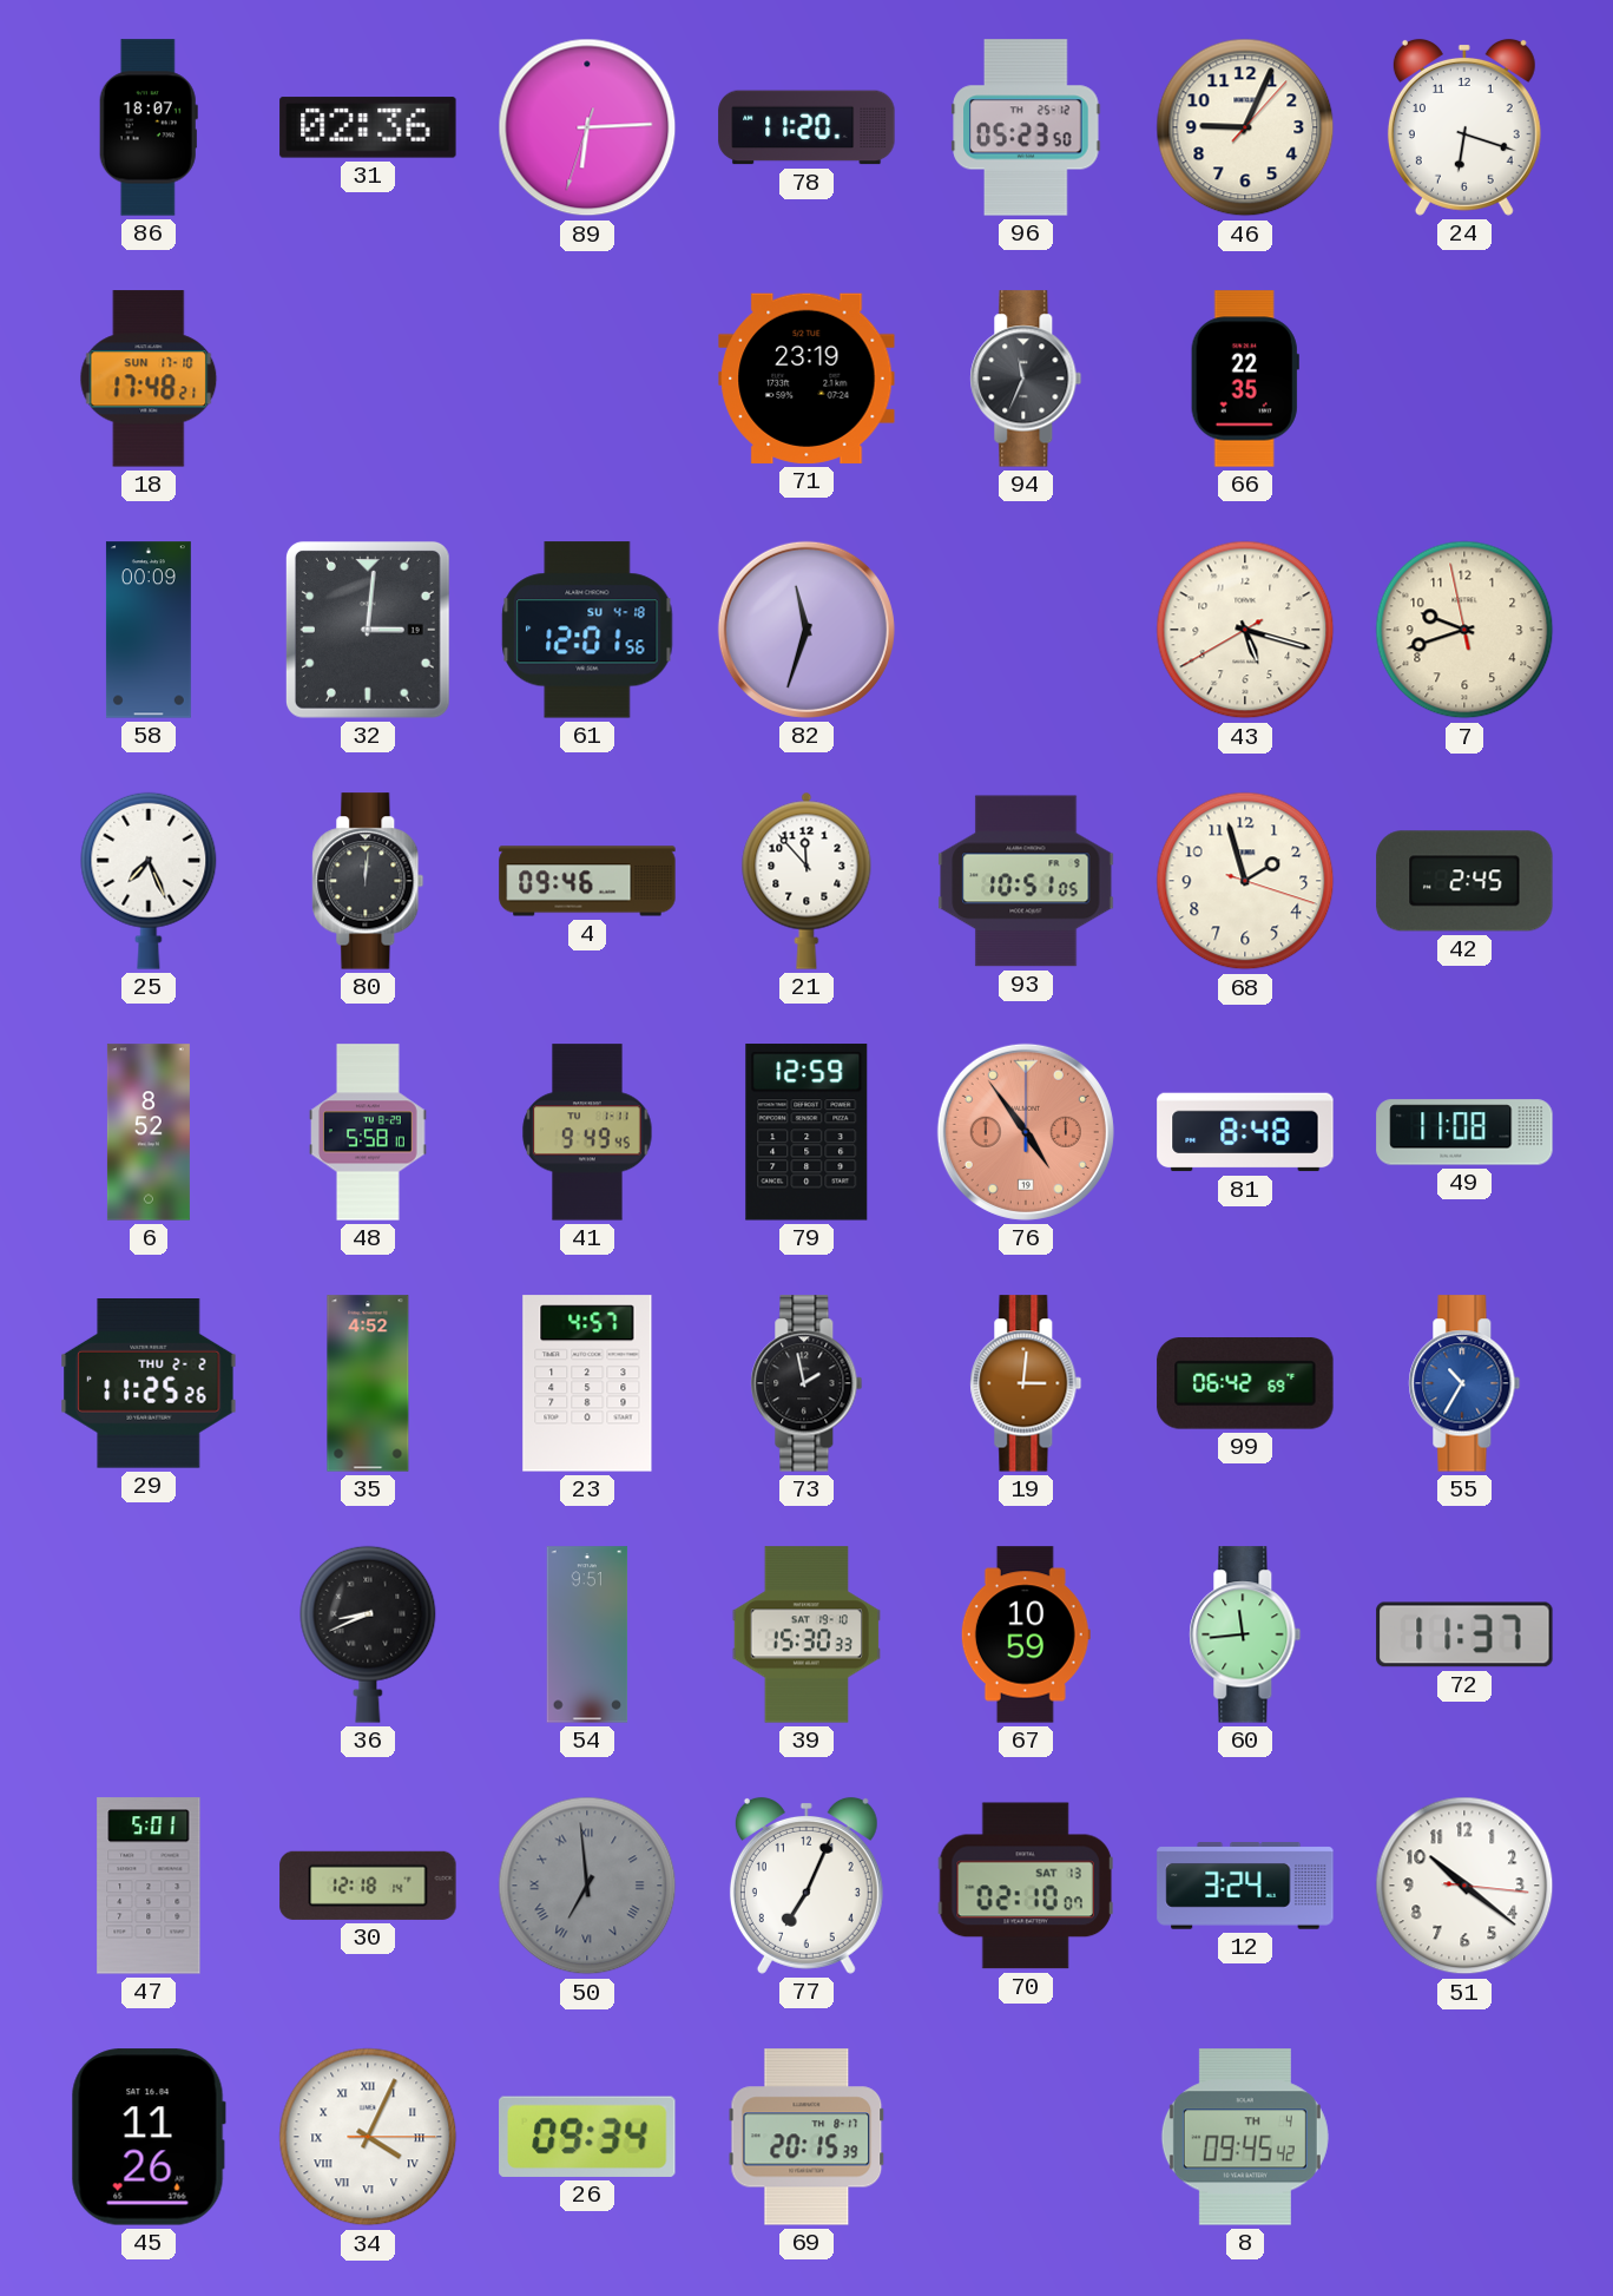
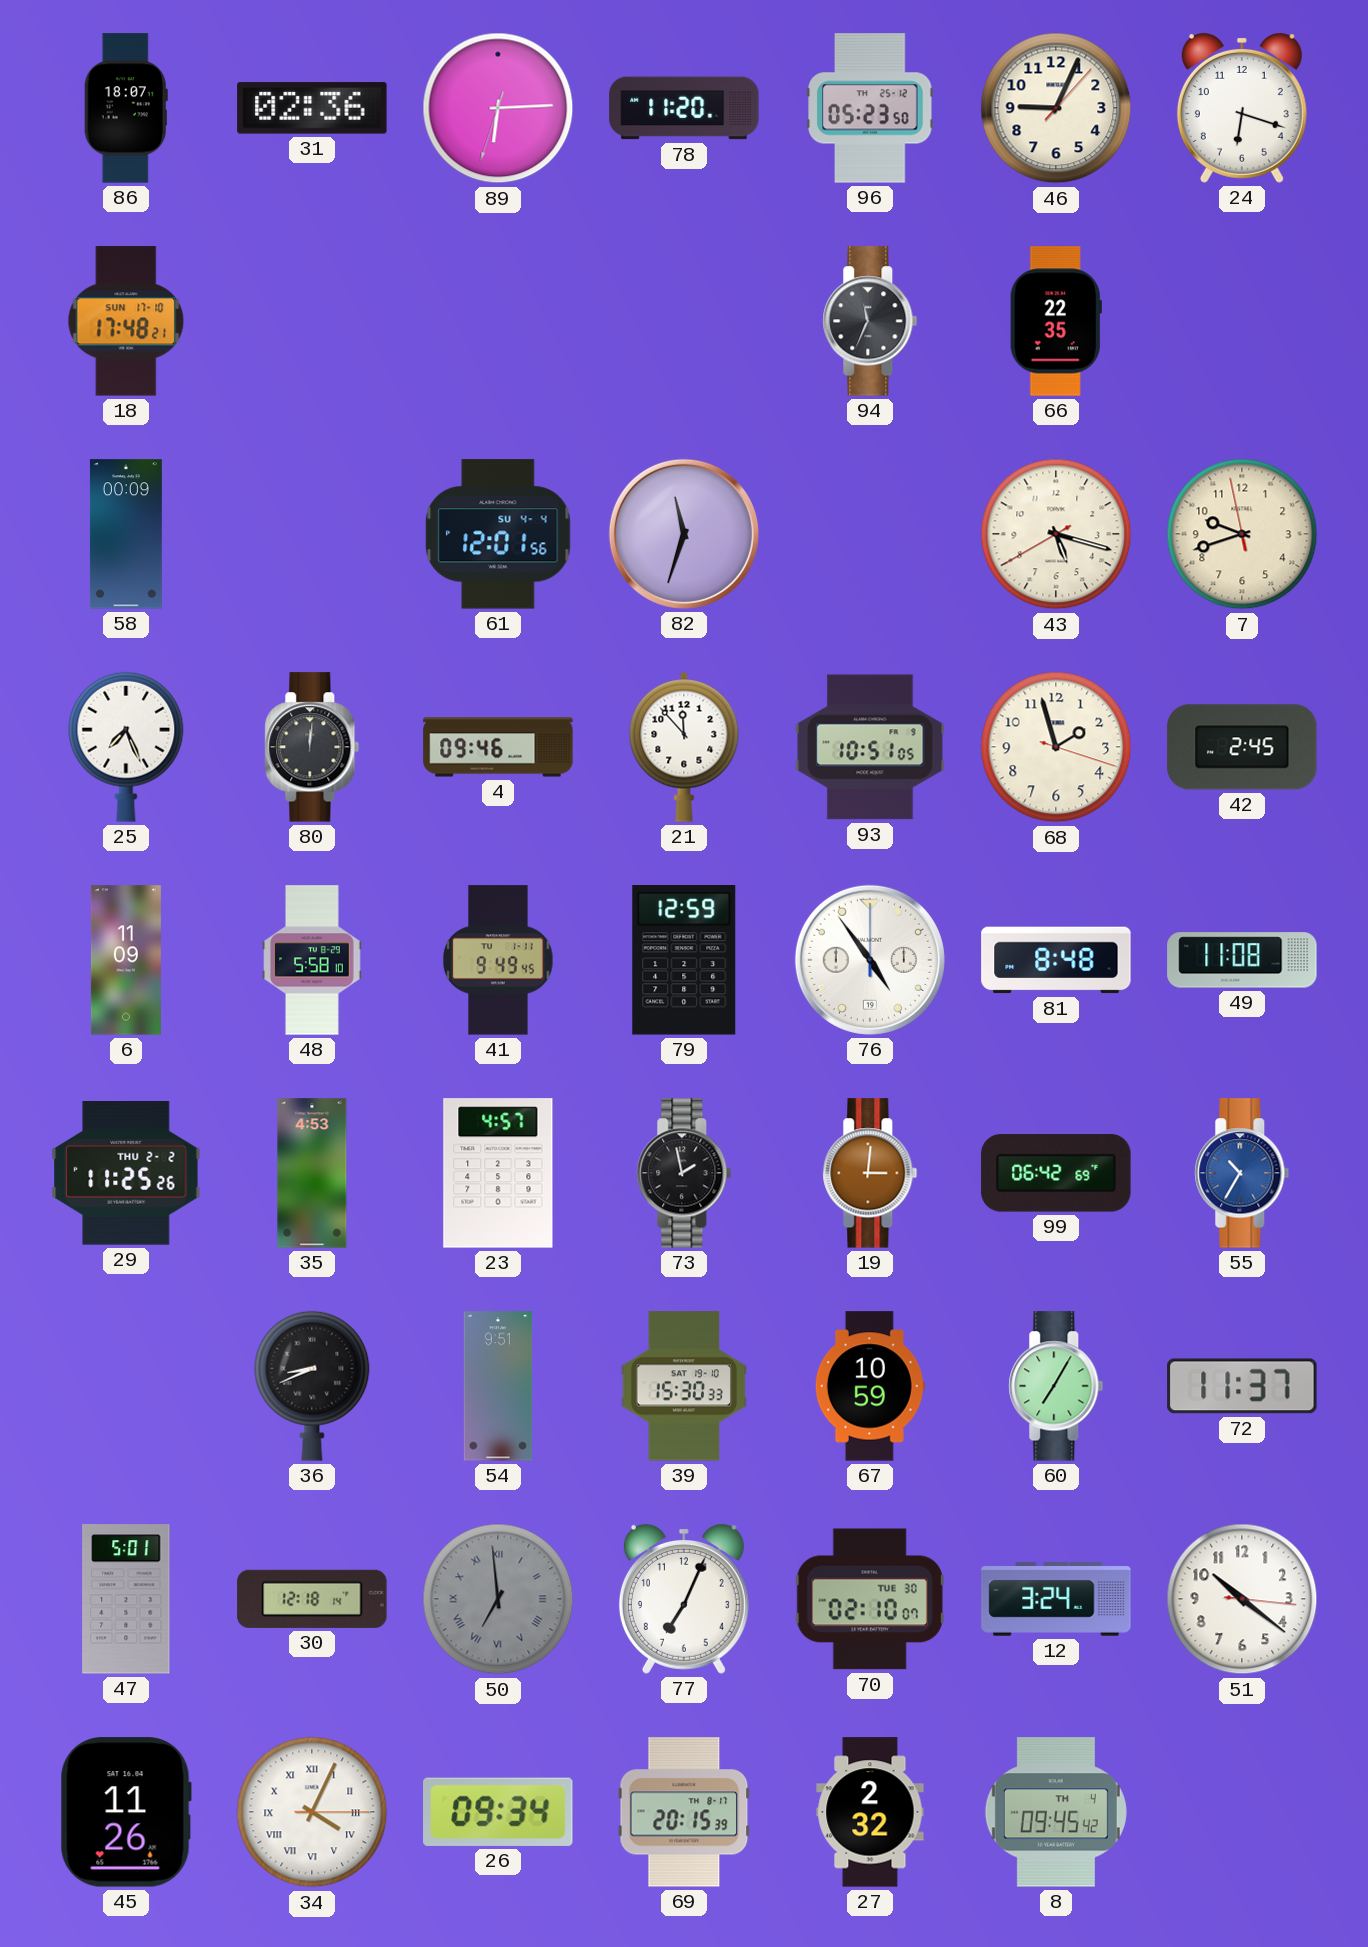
71: 23:19 -> none
32: 3:01 -> none
61 date: SU 4-18 -> SU 4-4
6: 8:52 -> 11:09
76 dial: salmon -> white
35: 4:52 -> 4:53
60: 11:44 -> 7:05
70 date: SAT 13 -> TUE 30
27: none -> 2:32
